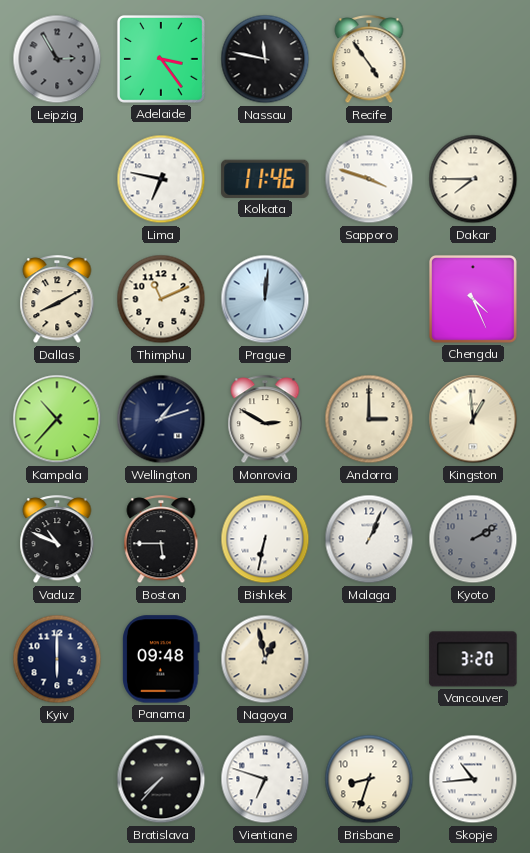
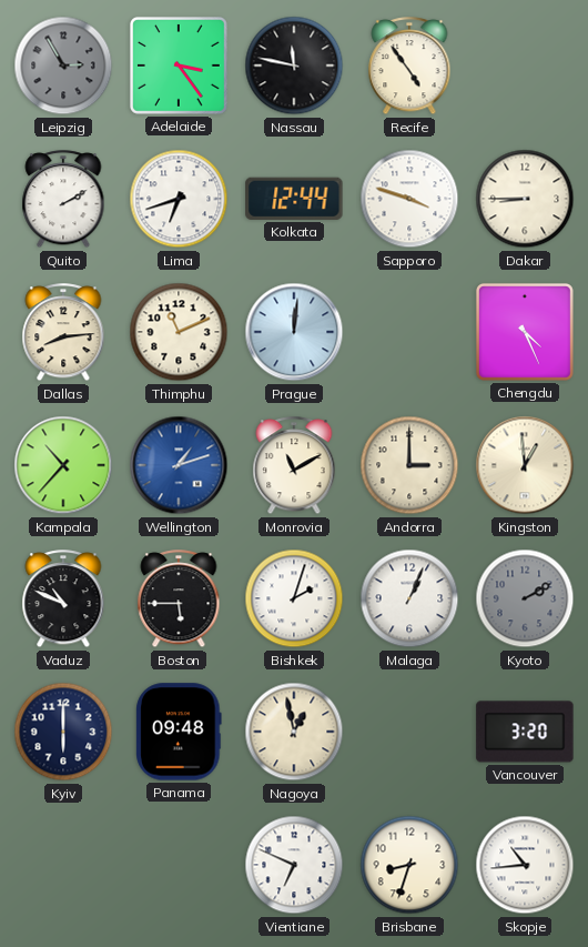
Quito: none -> 2:10
Lima: 6:47 -> 6:42
Kolkata: 11:46 -> 12:44
Dakar: 7:45 -> 8:45
Dallas: 8:10 -> 8:14
Wellington dial: navy -> blue
Monrovia: 2:50 -> 11:10
Bishkek: 6:32 -> 2:03
Bratislava: 7:37 -> none
Vientiane: 6:48 -> 6:49
